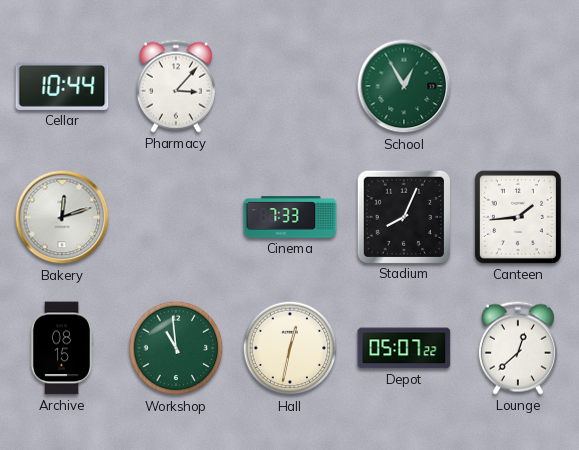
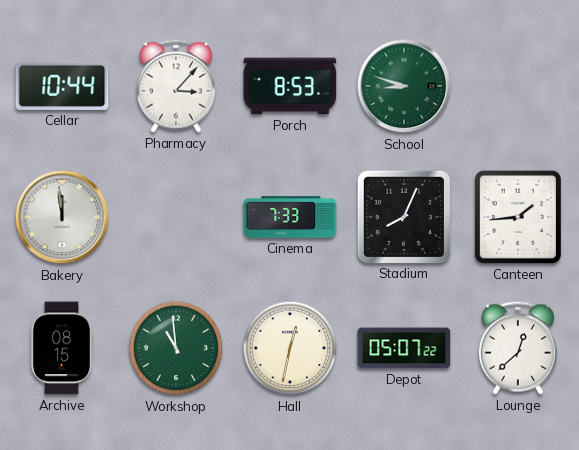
Porch: none -> 8:53
School: 12:55 -> 8:48
Bakery: 12:12 -> 11:59
